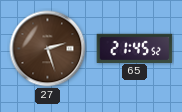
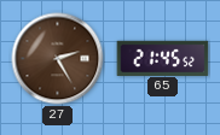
27: 2:27 -> 2:25
